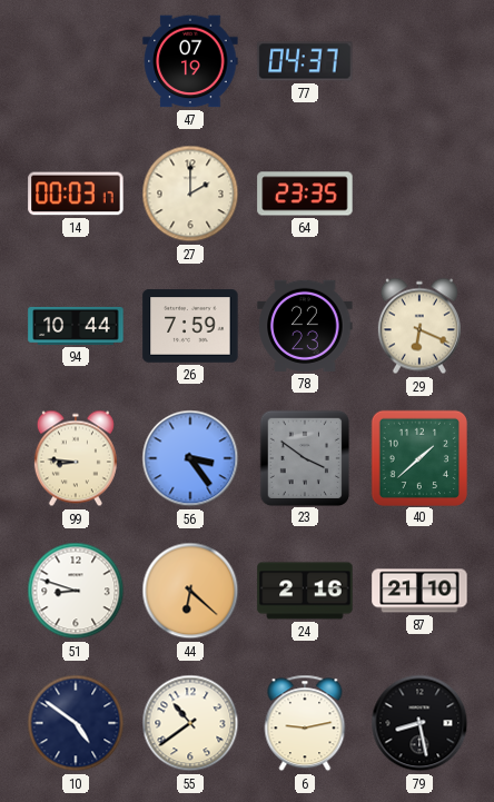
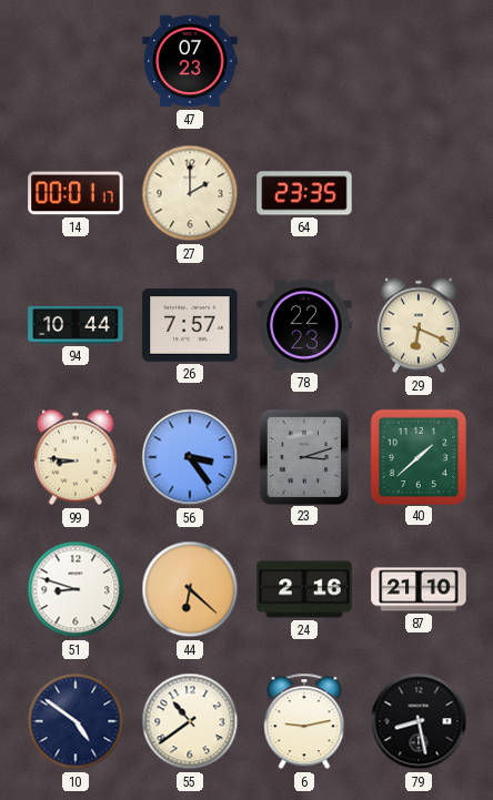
47: 07:19 -> 07:23
77: 04:37 -> none
14: 00:03 -> 00:01
26: 7:59 -> 7:57
23: 3:51 -> 3:12
